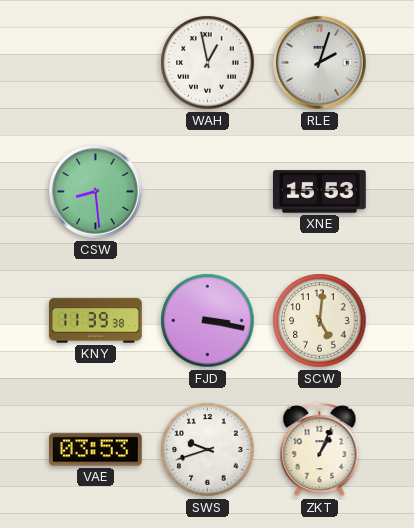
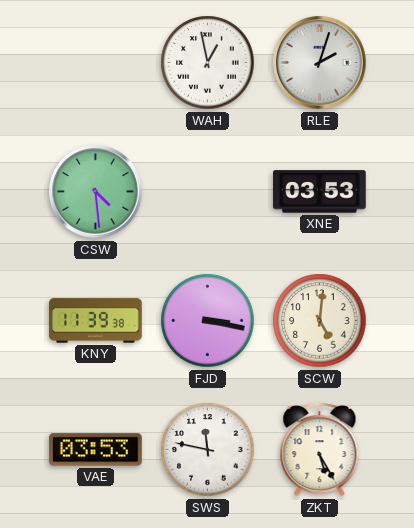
CSW: 8:29 -> 4:29
XNE: 15:53 -> 03:53
SWS: 9:42 -> 11:47
ZKT: 1:04 -> 5:25
